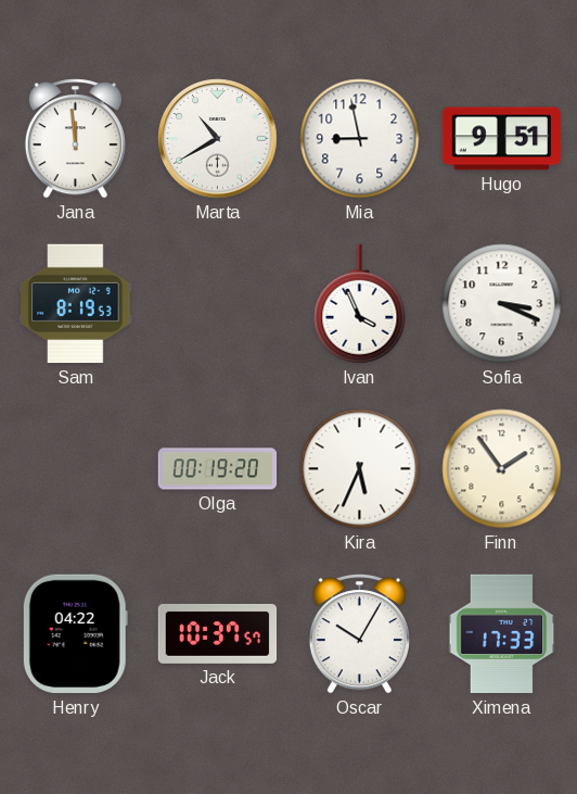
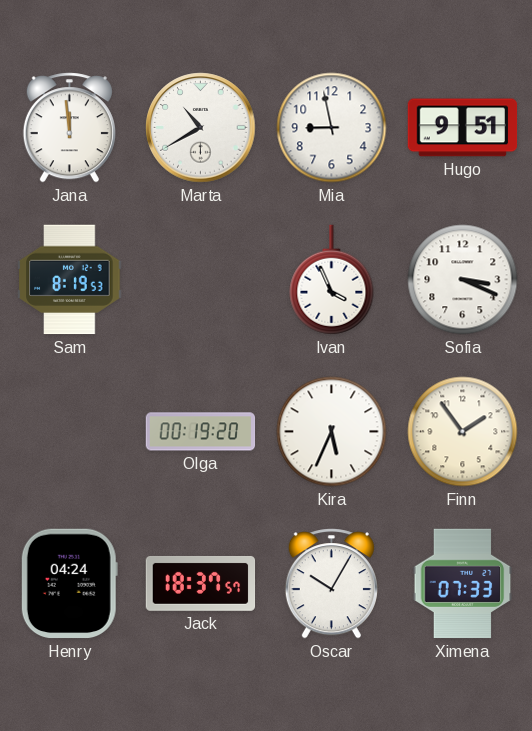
Henry: 04:22 -> 04:24
Jack: 10:37 -> 18:37
Ximena: 17:33 -> 07:33
